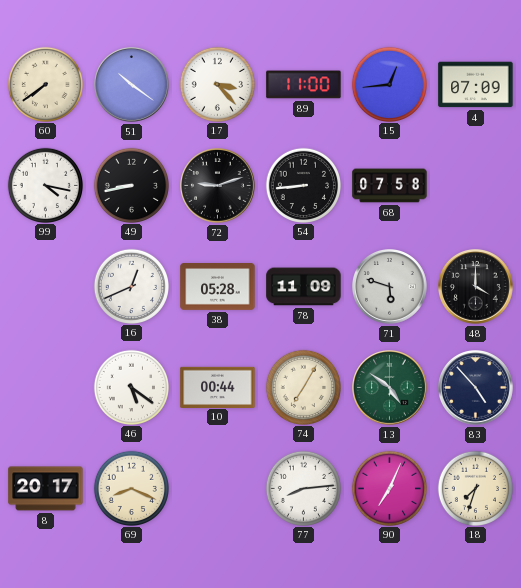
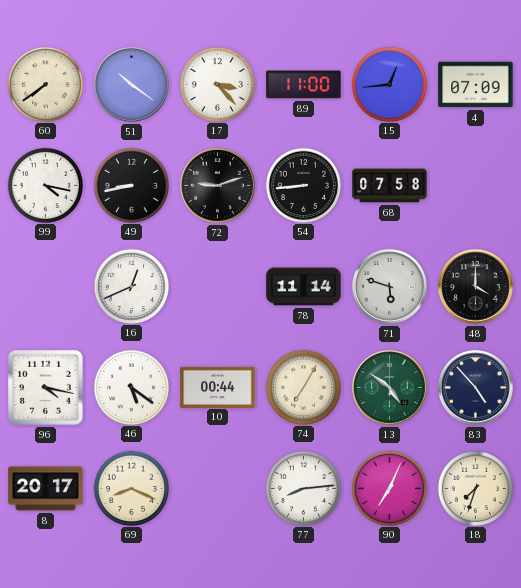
38: 05:28 -> none
78: 11:09 -> 11:14
96: none -> 4:17
